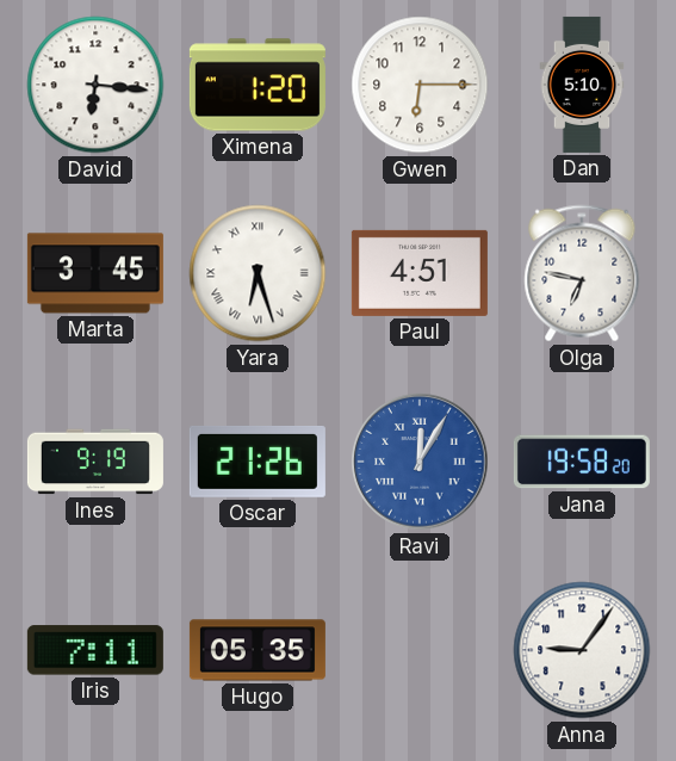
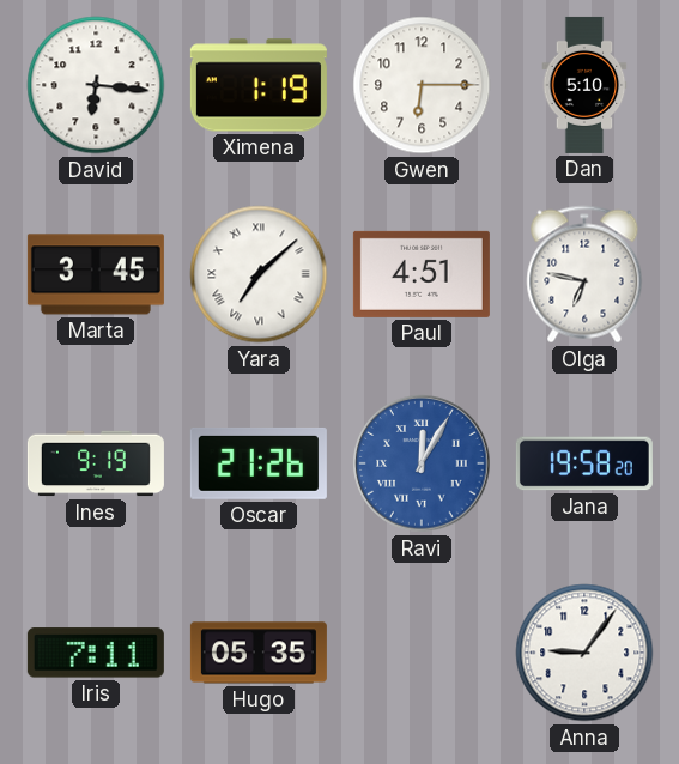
Ximena: 1:20 -> 1:19
Yara: 6:27 -> 7:08
